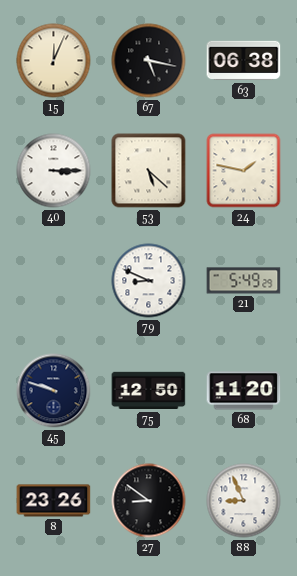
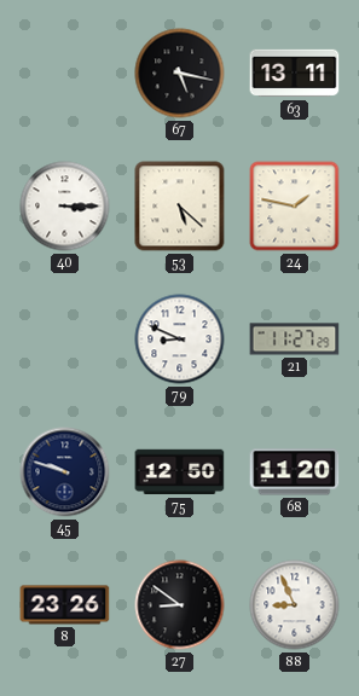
15: 12:04 -> none
63: 06:38 -> 13:11
21: 5:49 -> 11:27
